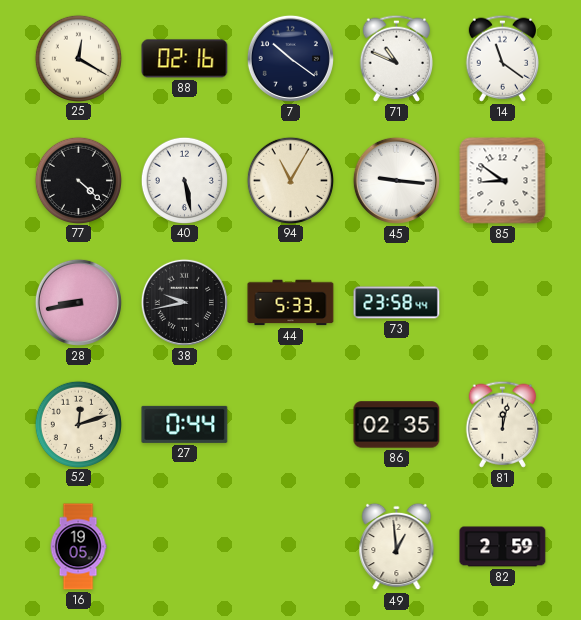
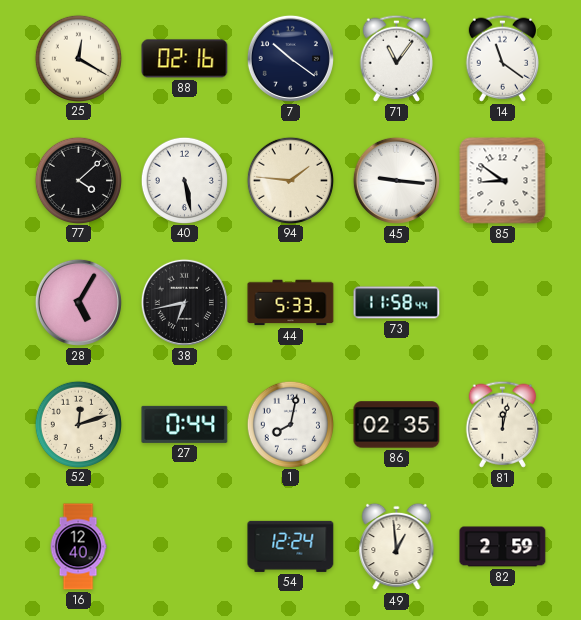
71: 10:49 -> 11:06
77: 4:22 -> 4:08
94: 11:05 -> 1:46
28: 8:43 -> 5:05
38: 9:43 -> 6:43
73: 23:58 -> 11:58
1: none -> 8:02
16: 19:05 -> 12:40
54: none -> 12:24
